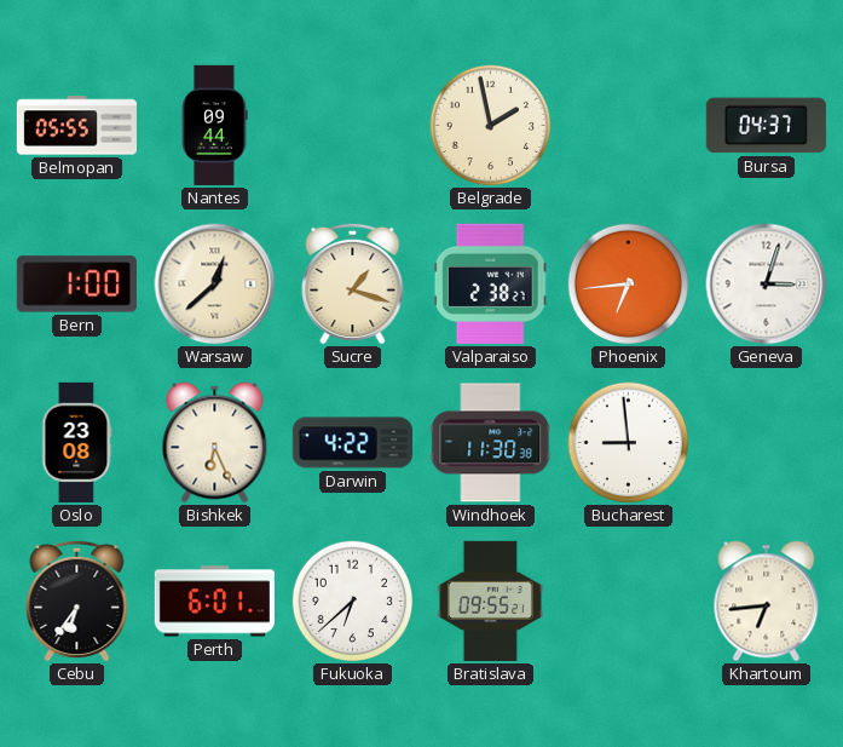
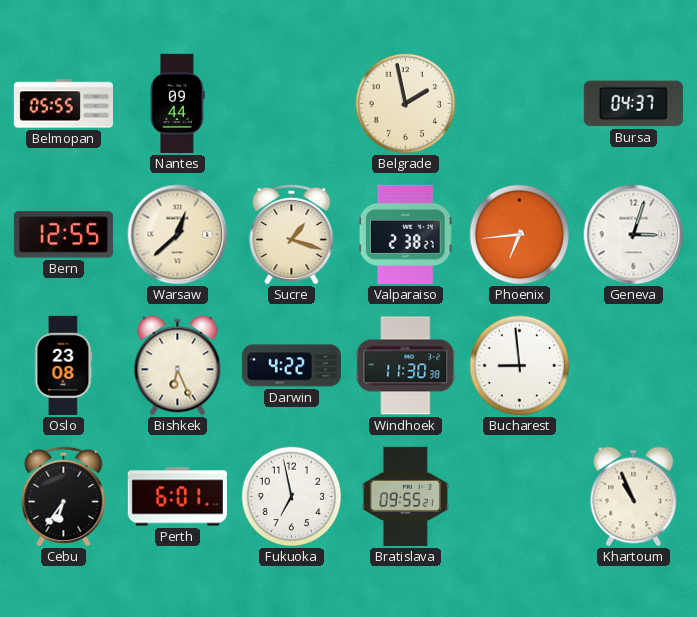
Bern: 1:00 -> 12:55
Fukuoka: 6:38 -> 6:58
Khartoum: 6:44 -> 10:56
